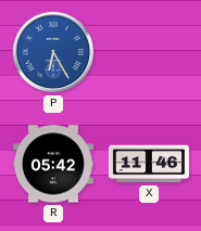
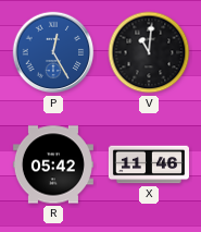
P: 6:25 -> 12:25
V: none -> 11:01
